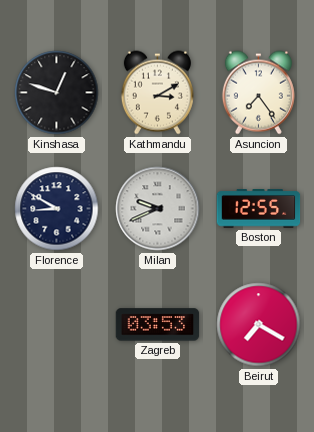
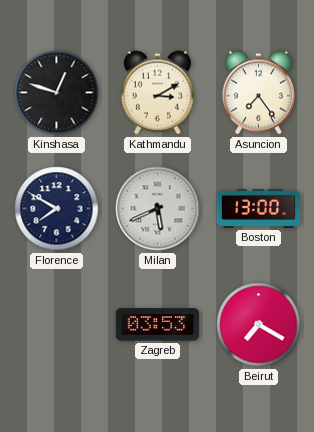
Florence: 8:50 -> 7:50
Milan: 9:41 -> 5:41
Boston: 12:55 -> 13:00
